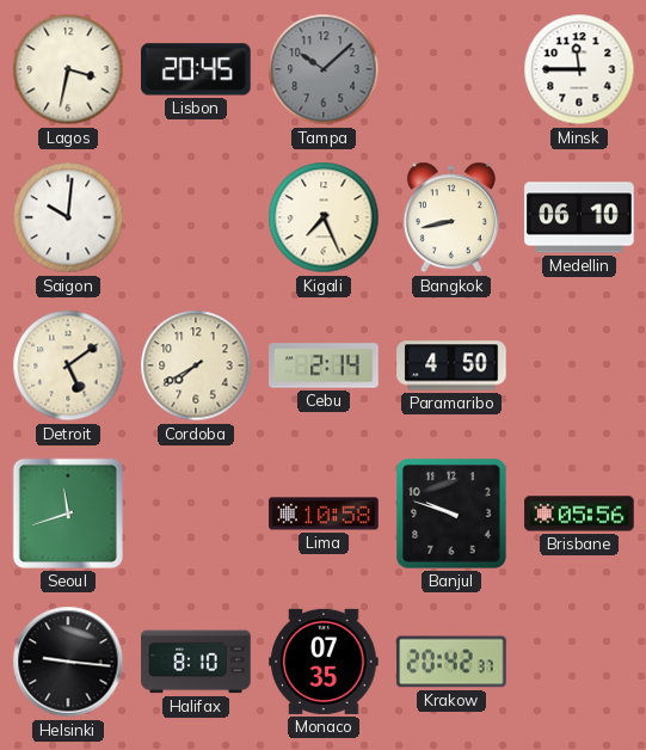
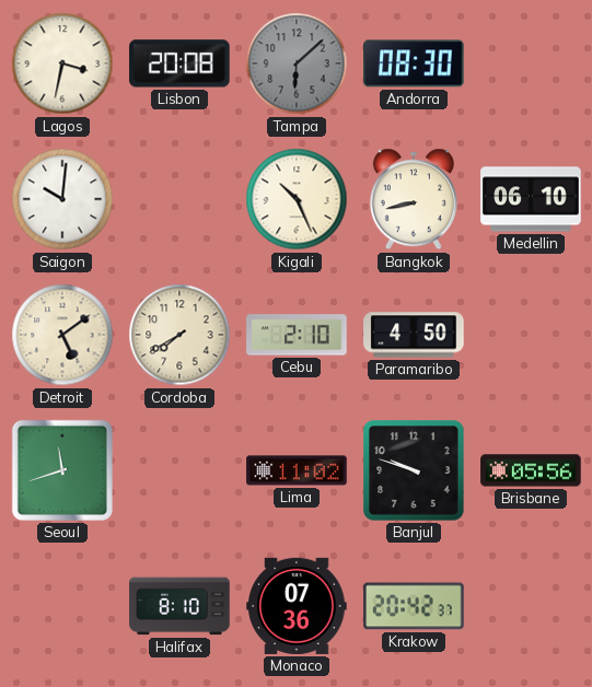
Lisbon: 20:45 -> 20:08
Tampa: 10:08 -> 6:08
Andorra: none -> 08:30
Minsk: 11:45 -> none
Kigali: 7:26 -> 10:26
Cebu: 2:14 -> 2:10
Lima: 10:58 -> 11:02
Helsinki: 9:16 -> none
Monaco: 07:35 -> 07:36
